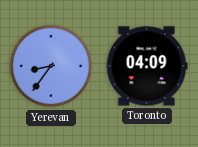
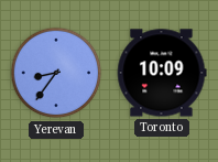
Toronto: 04:09 -> 10:09
